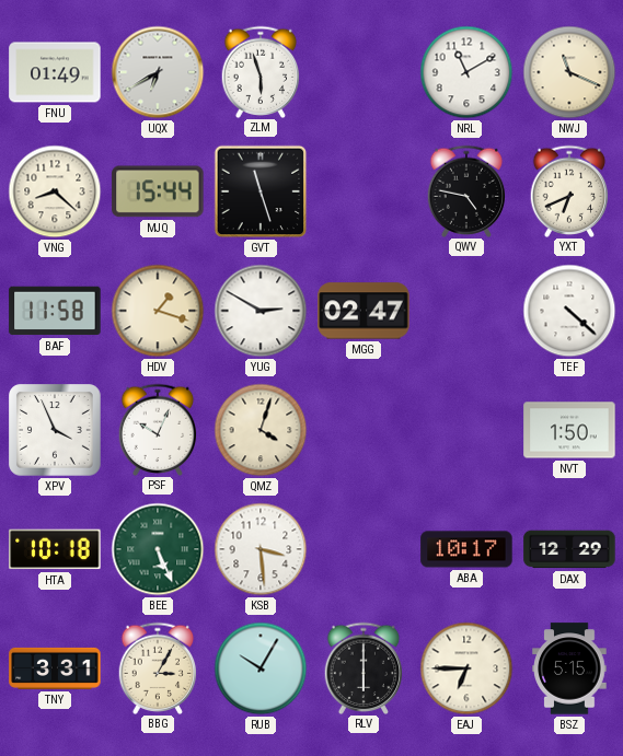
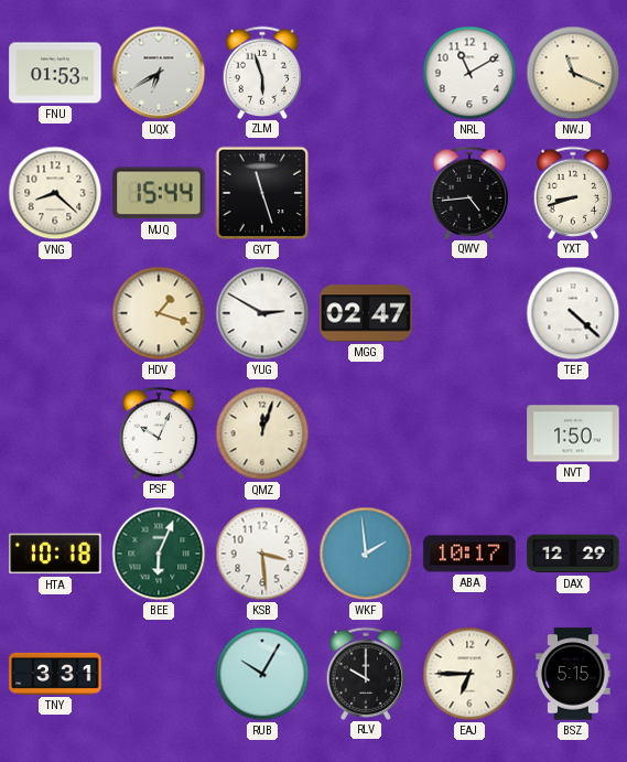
FNU: 01:49 -> 01:53
QWV: 4:47 -> 4:44
YXT: 6:41 -> 8:42
BAF: 11:58 -> none
XPV: 3:56 -> none
QMZ: 4:03 -> 12:03
BEE: 5:26 -> 6:04
WKF: none -> 1:59
BBG: 3:05 -> none
RLV: 6:00 -> 10:00
